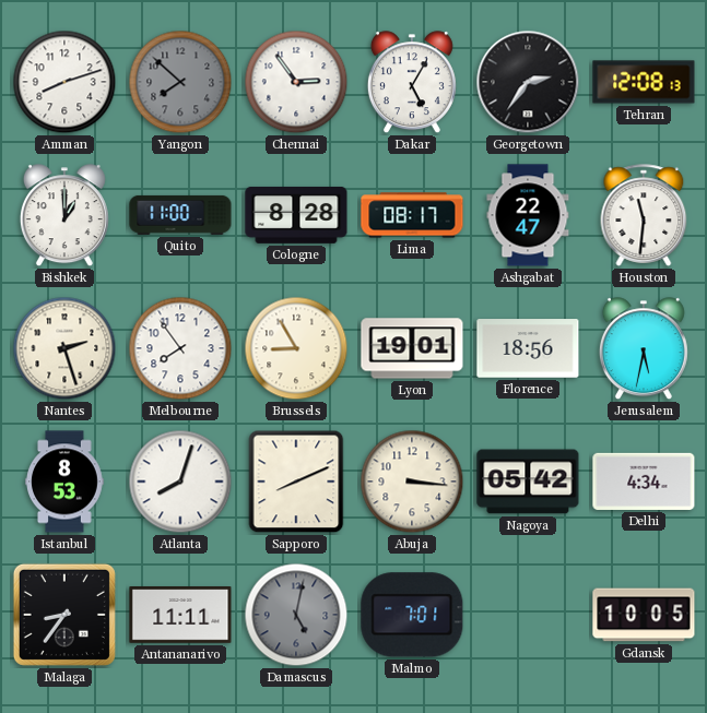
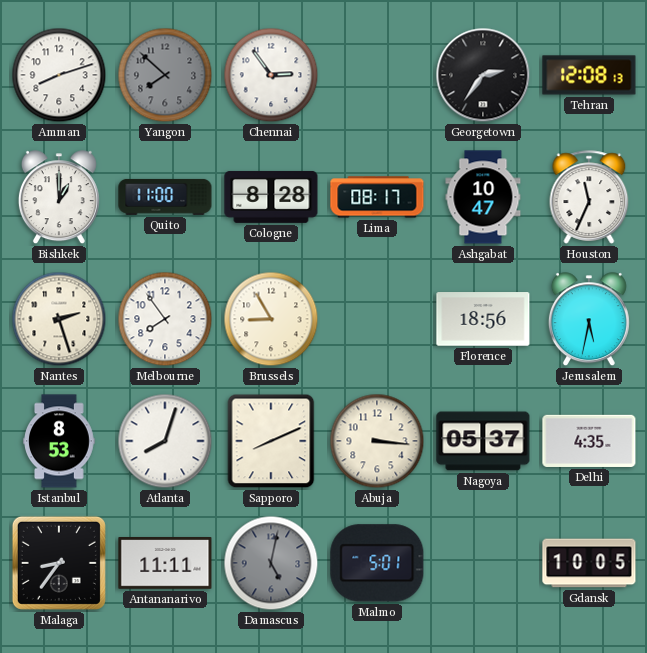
Dakar: 5:05 -> none
Ashgabat: 22:47 -> 10:47
Houston: 11:31 -> 11:34
Lyon: 19:01 -> none
Nagoya: 05:42 -> 05:37
Delhi: 4:34 -> 4:35
Malmo: 7:01 -> 5:01
